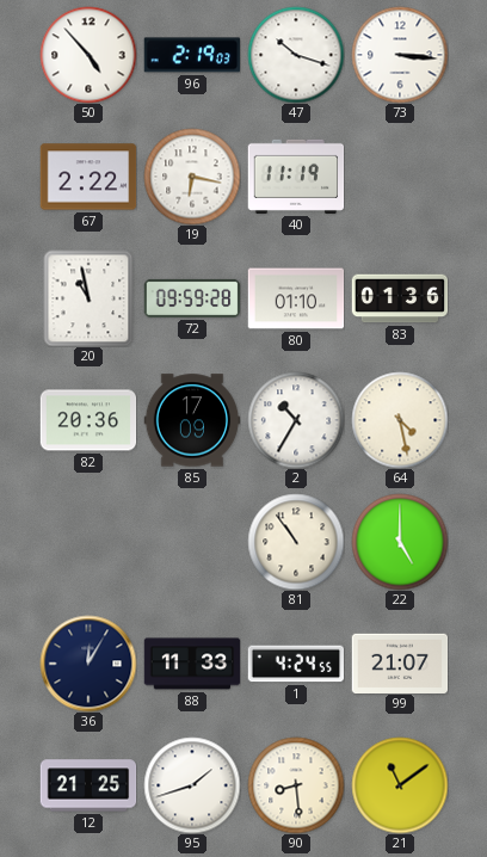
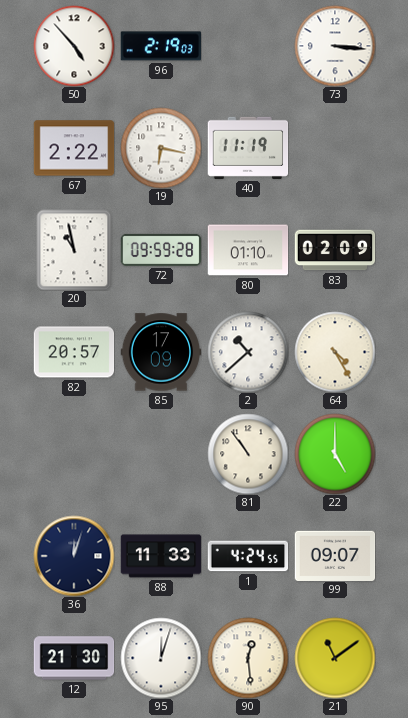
47: 10:18 -> none
83: 01:36 -> 02:09
82: 20:36 -> 20:57
2: 10:35 -> 10:38
64: 4:28 -> 4:25
36: 12:05 -> 12:03
99: 21:07 -> 09:07
12: 21:25 -> 21:30
95: 1:42 -> 12:03
90: 8:29 -> 12:29
